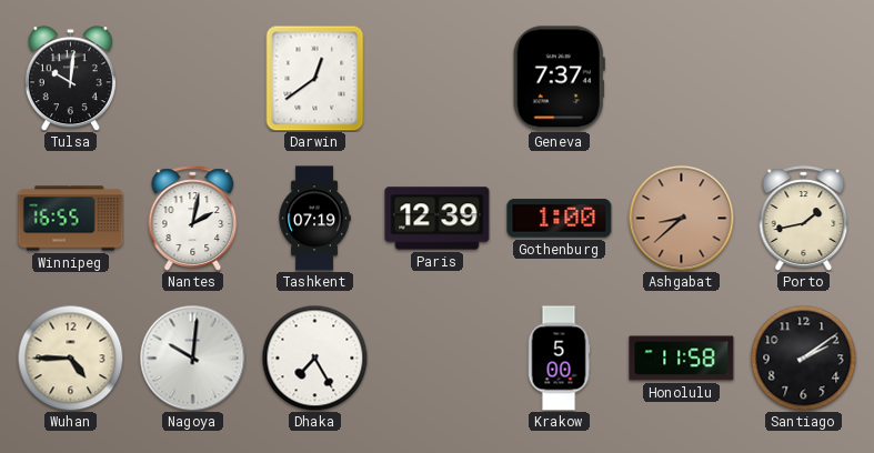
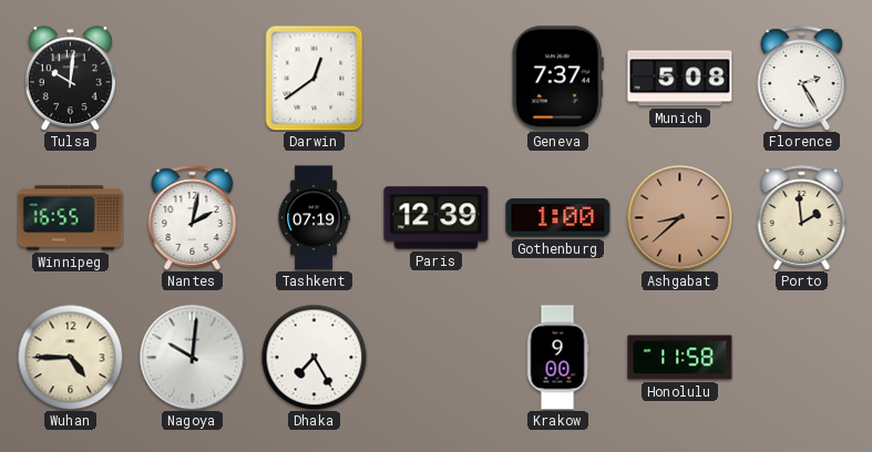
Munich: none -> 5:08
Florence: none -> 2:25
Porto: 1:43 -> 1:59
Krakow: 5:00 -> 9:00
Santiago: 2:09 -> none
